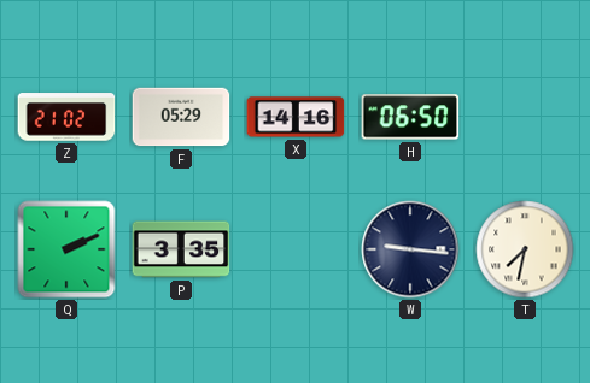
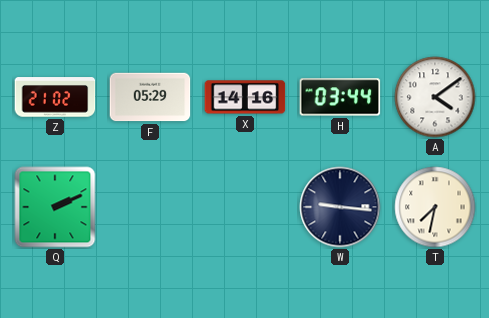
H: 06:50 -> 03:44
A: none -> 4:09
P: 3:35 -> none
